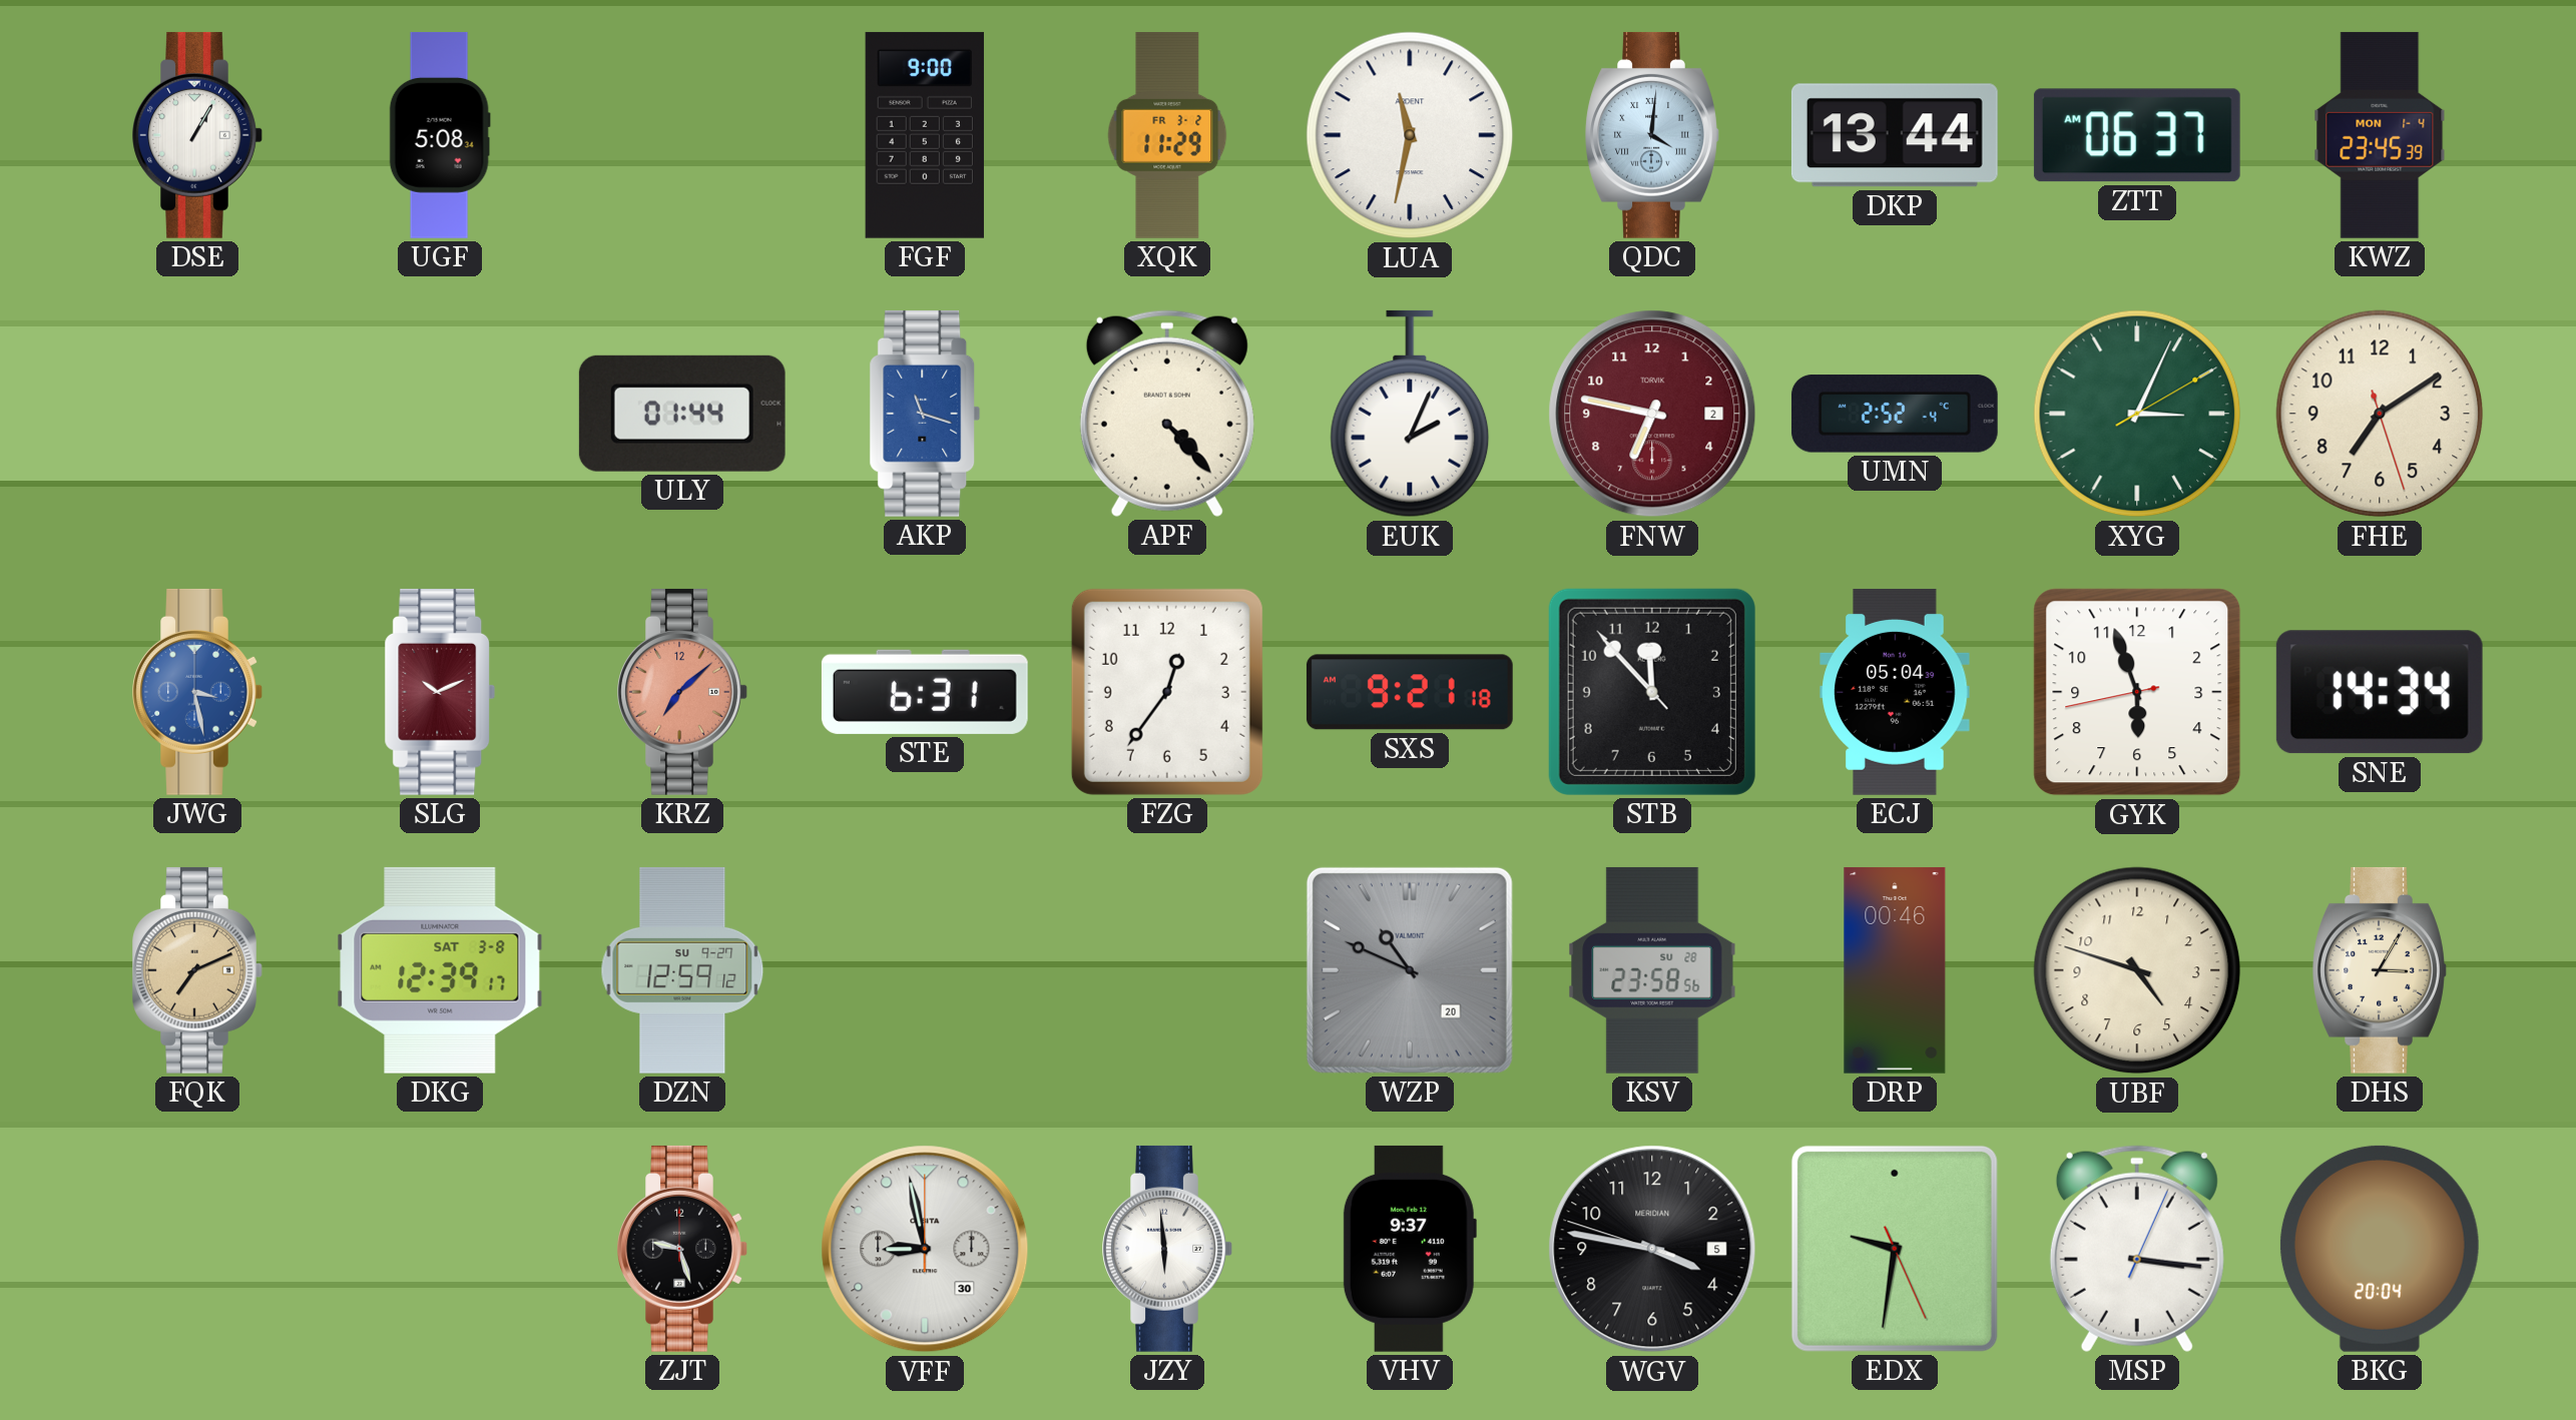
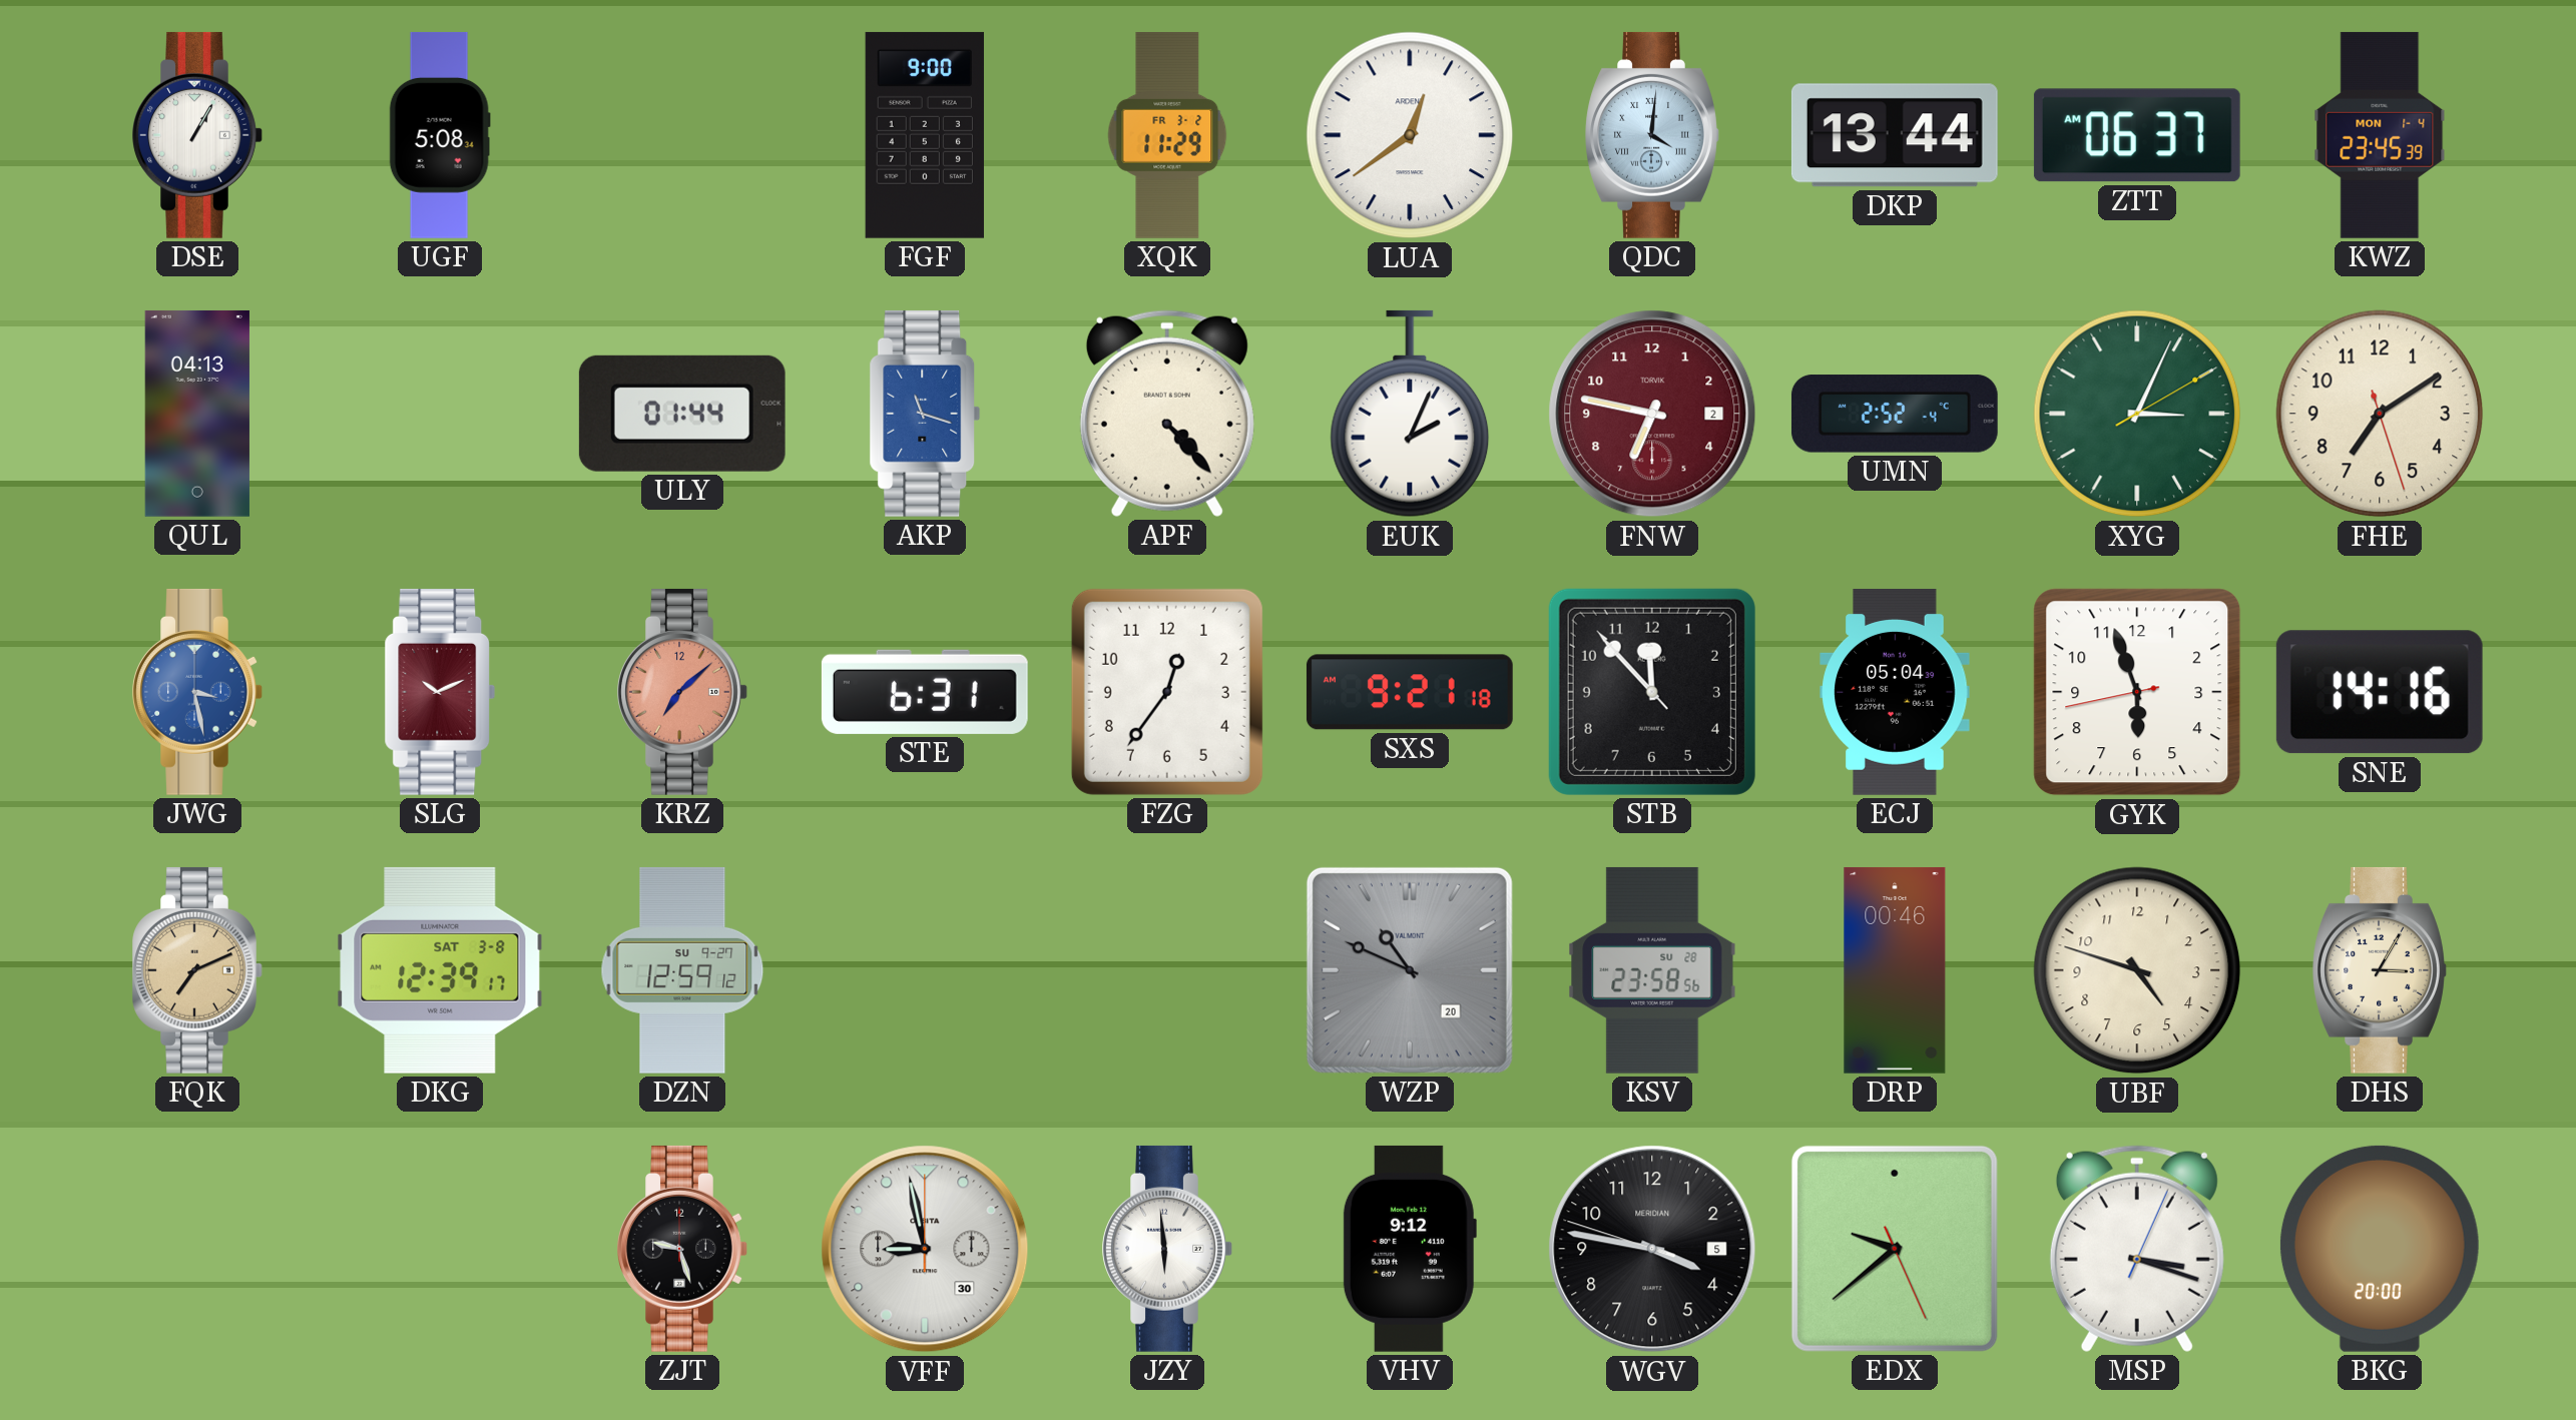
LUA: 11:32 -> 12:39
QUL: none -> 04:13
SNE: 14:34 -> 14:16
VHV: 9:37 -> 9:12
EDX: 9:31 -> 9:38
MSP: 3:16 -> 3:18
BKG: 20:04 -> 20:00
